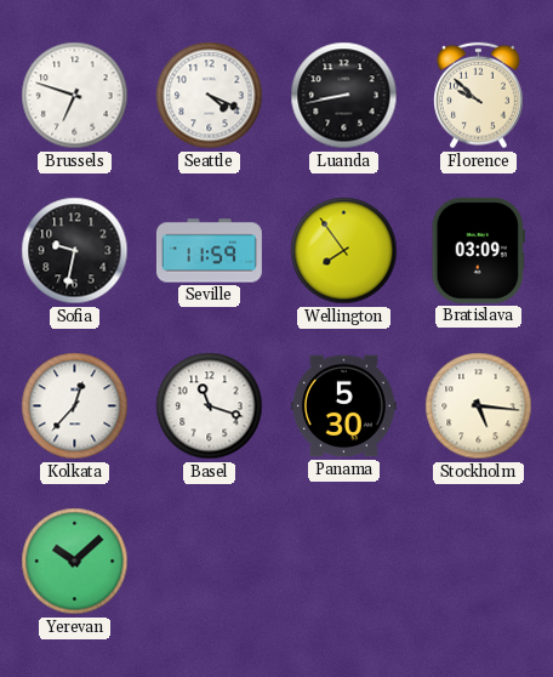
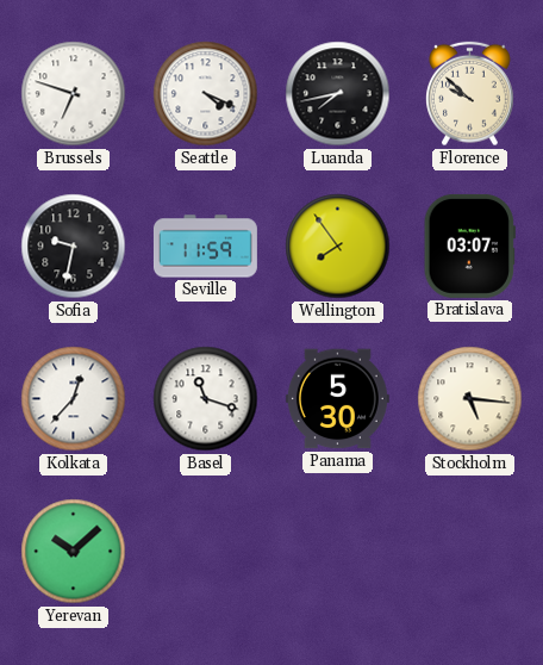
Luanda: 8:43 -> 7:43
Bratislava: 03:09 -> 03:07
